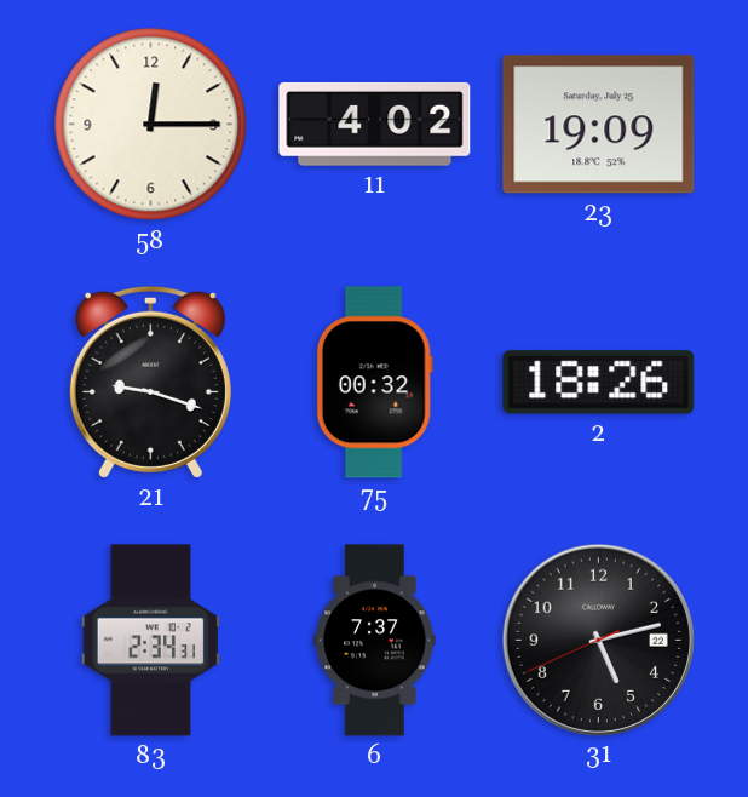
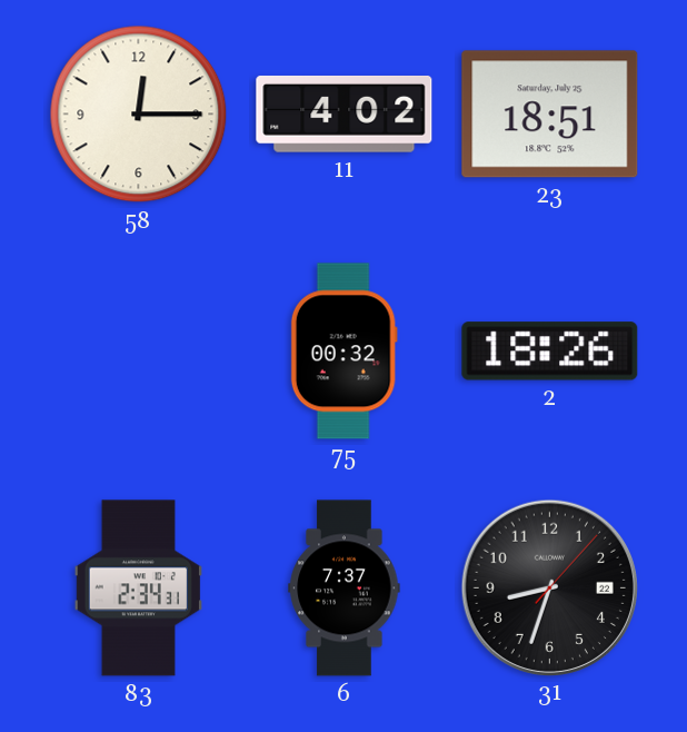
23: 19:09 -> 18:51
21: 9:18 -> none
31: 5:12 -> 8:33
